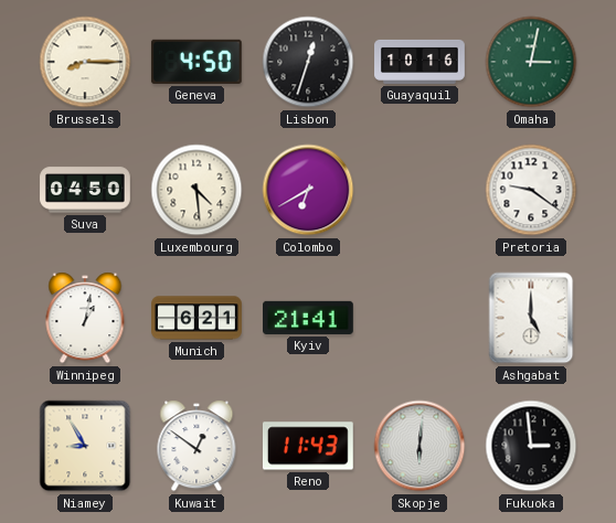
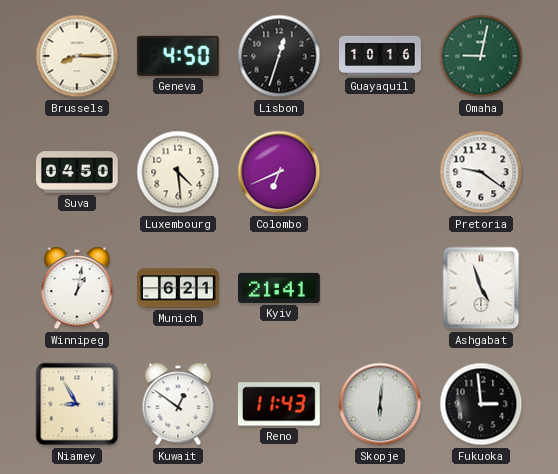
Omaha: 3:02 -> 9:02
Colombo: 6:40 -> 6:41
Ashgabat: 5:00 -> 4:57
